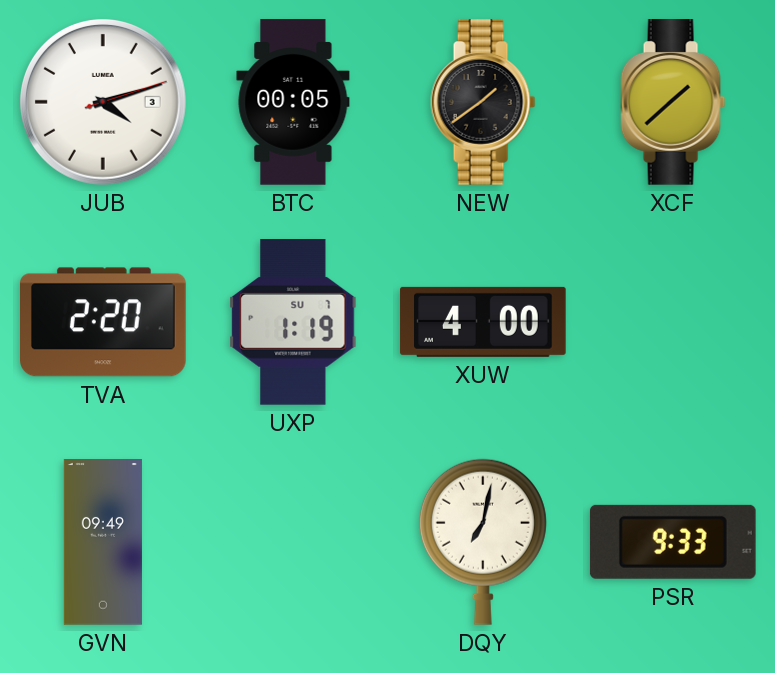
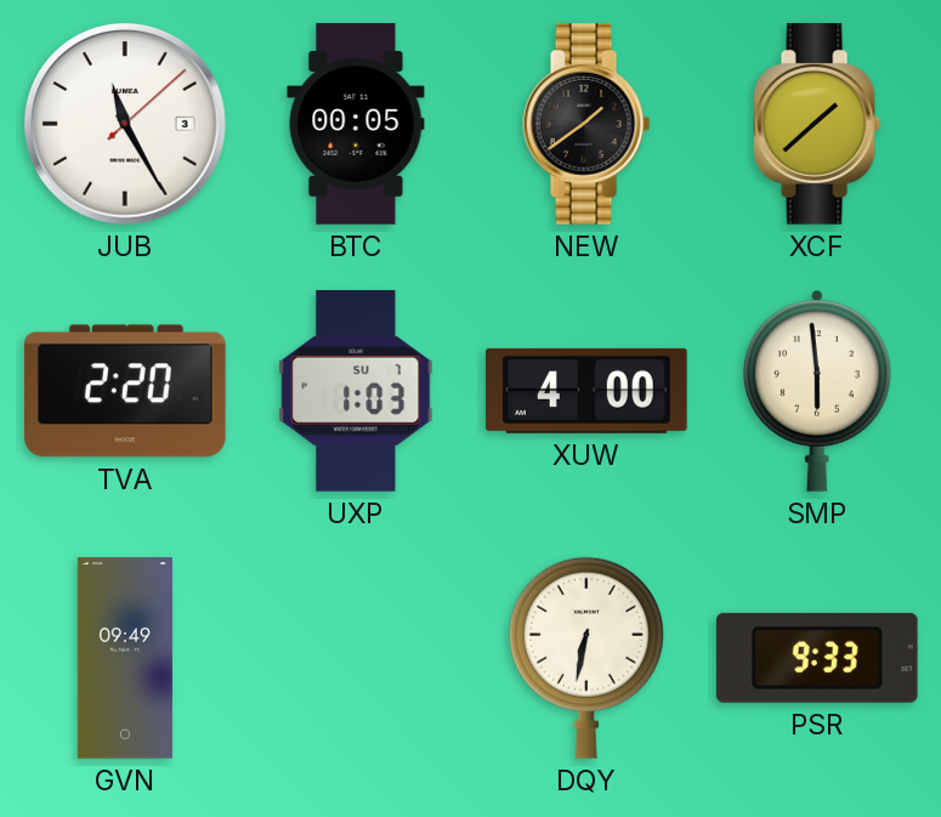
JUB: 4:12 -> 11:25
UXP: 1:19 -> 1:03
SMP: none -> 5:59
DQY: 7:02 -> 6:32
